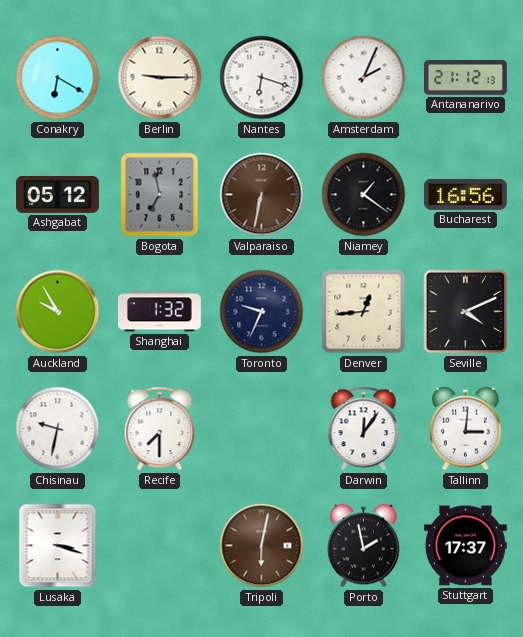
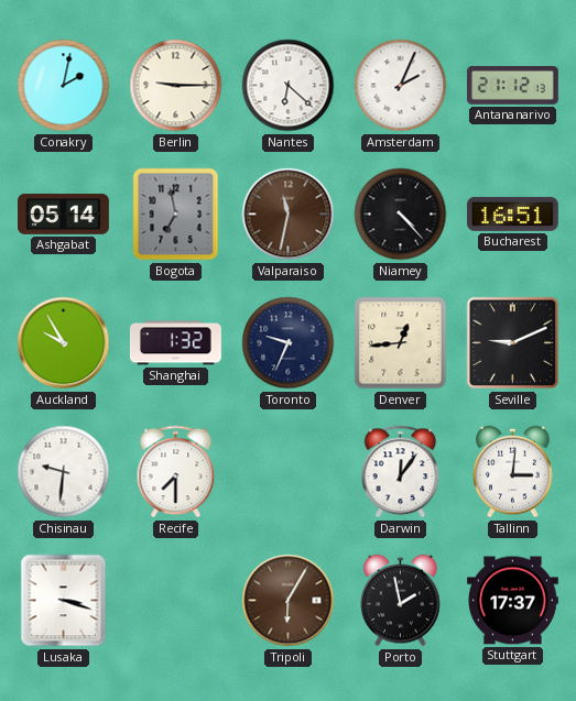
Conakry: 6:20 -> 2:02
Nantes: 6:18 -> 6:22
Ashgabat: 05:12 -> 05:14
Valparaiso: 6:32 -> 11:32
Niamey: 1:21 -> 4:23
Bucharest: 16:56 -> 16:51
Seville: 4:11 -> 9:11
Chisinau: 9:32 -> 9:31
Tripoli: 6:02 -> 6:05
